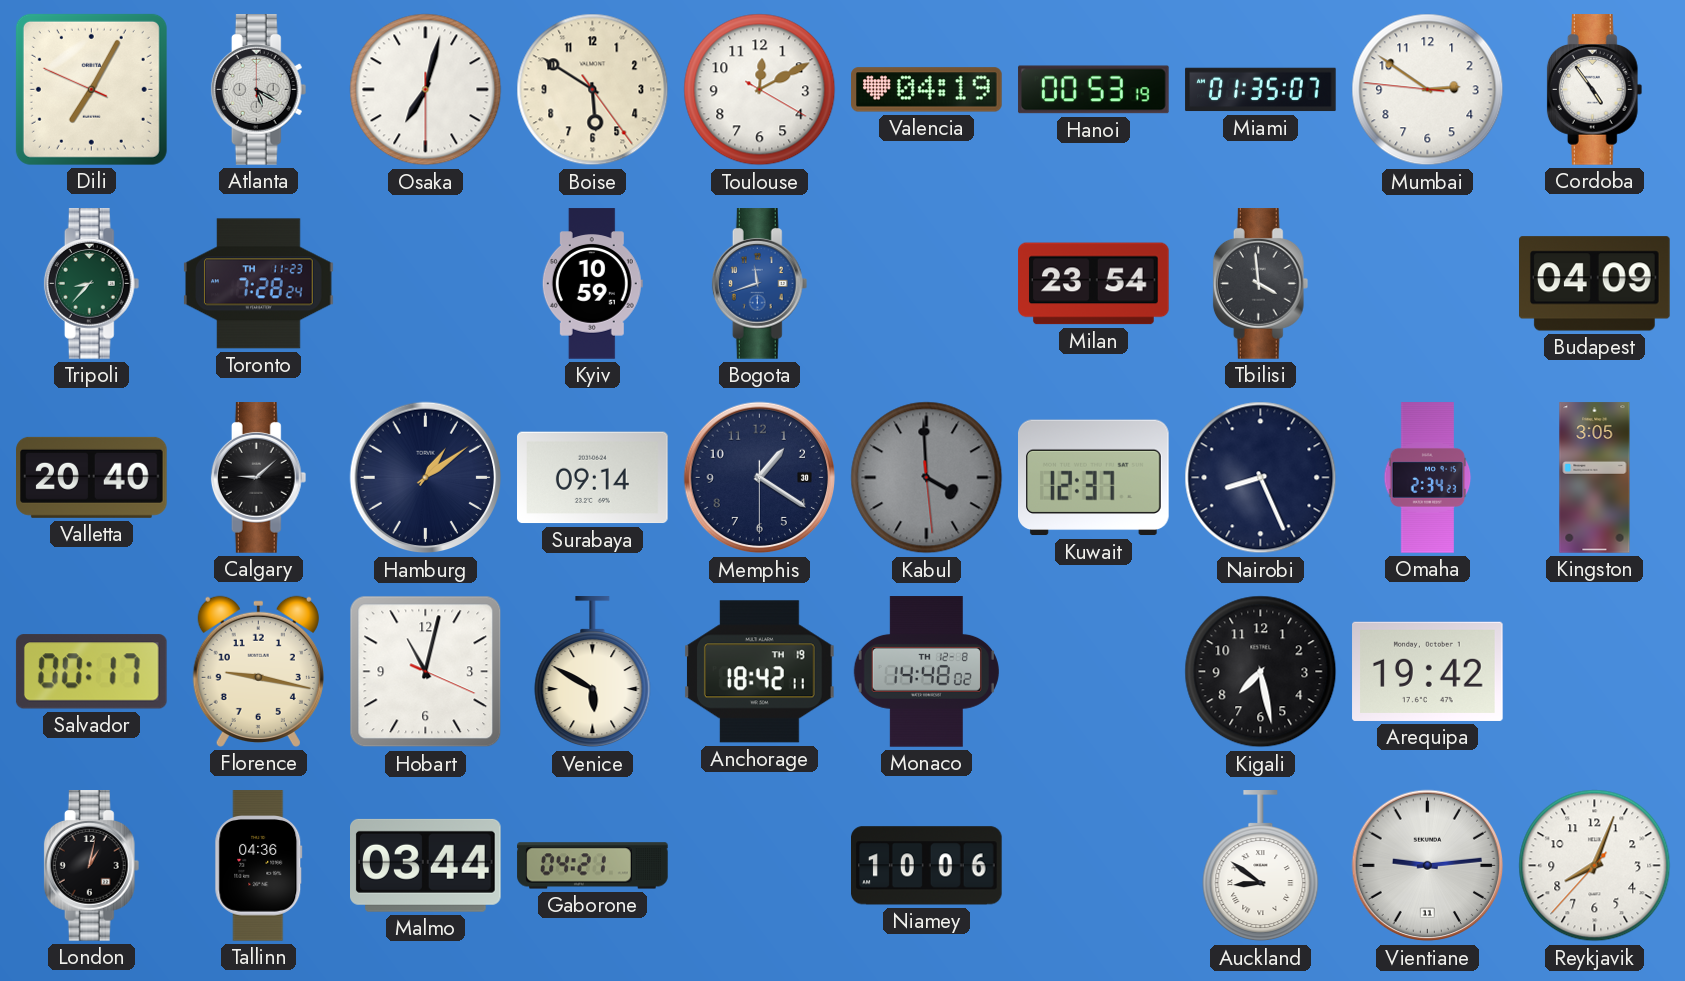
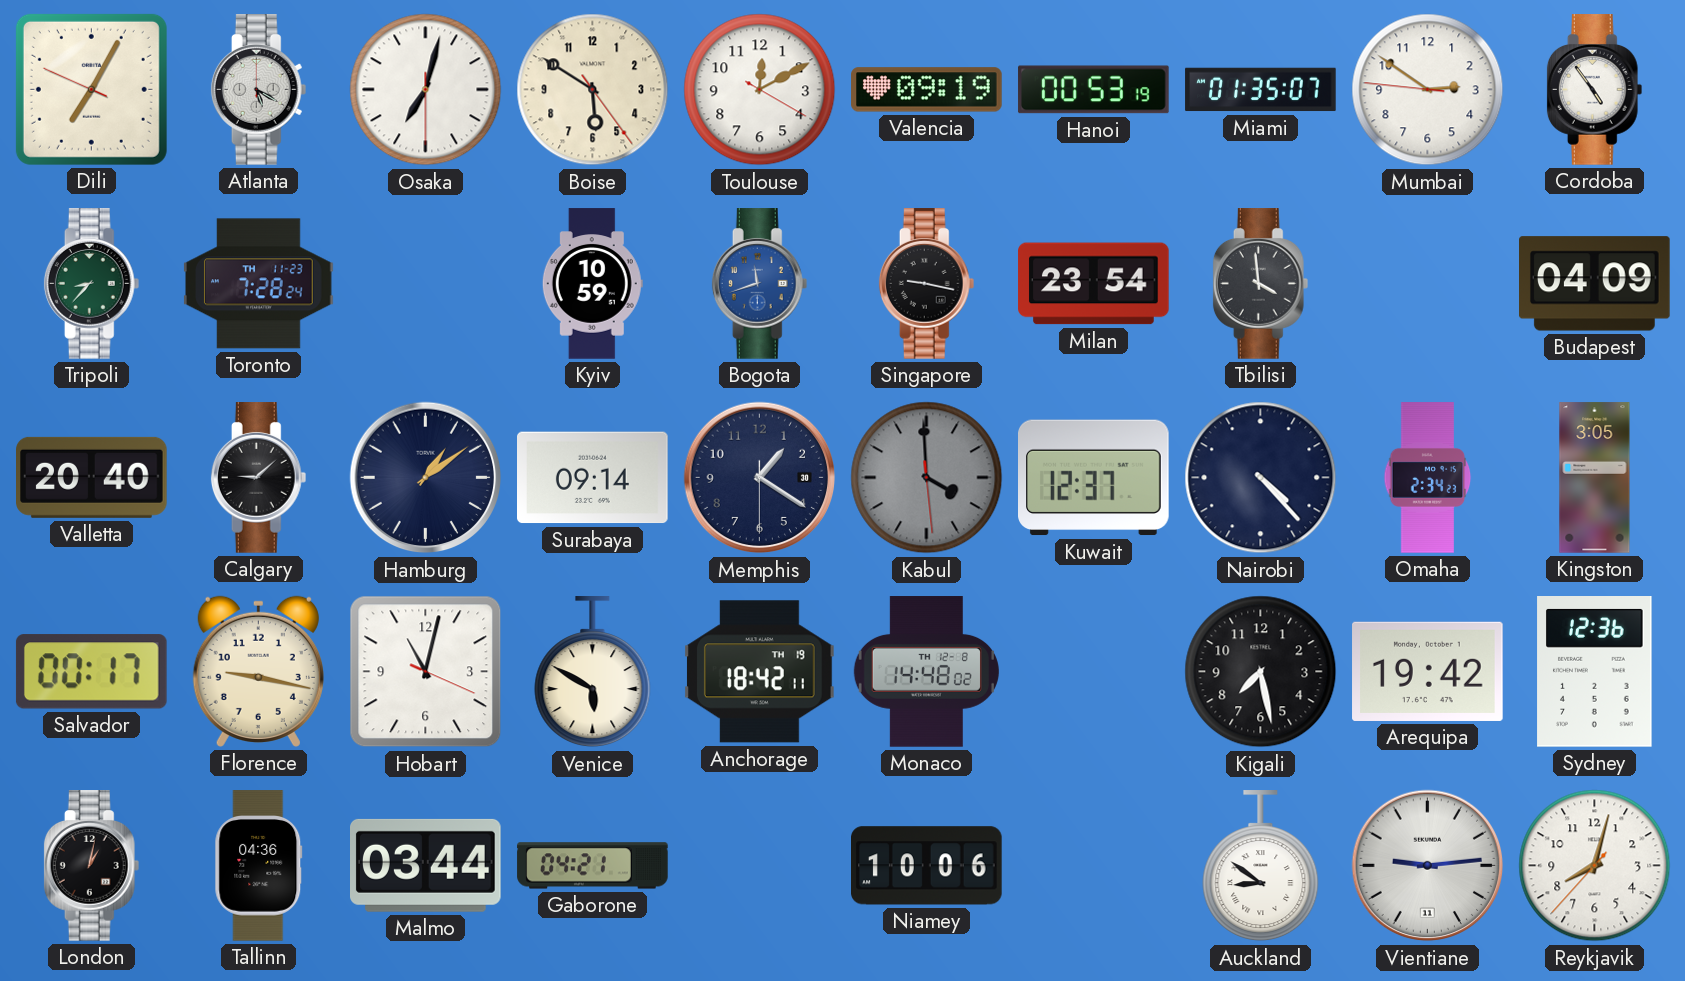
Valencia: 04:19 -> 09:19
Singapore: none -> 9:17
Nairobi: 8:26 -> 4:23
Sydney: none -> 12:36
Reykjavik: 8:03 -> 8:02
